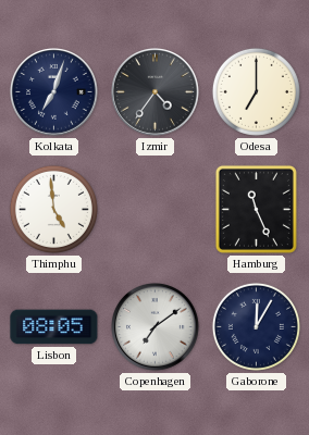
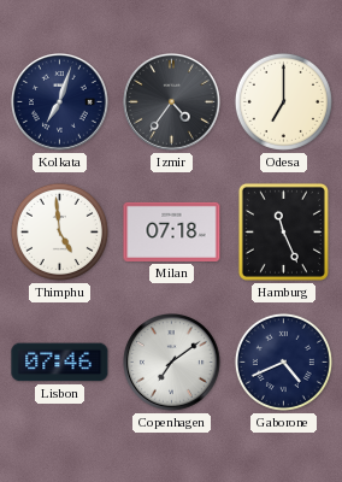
Milan: none -> 07:18
Lisbon: 08:05 -> 07:46
Gaborone: 12:05 -> 4:41
